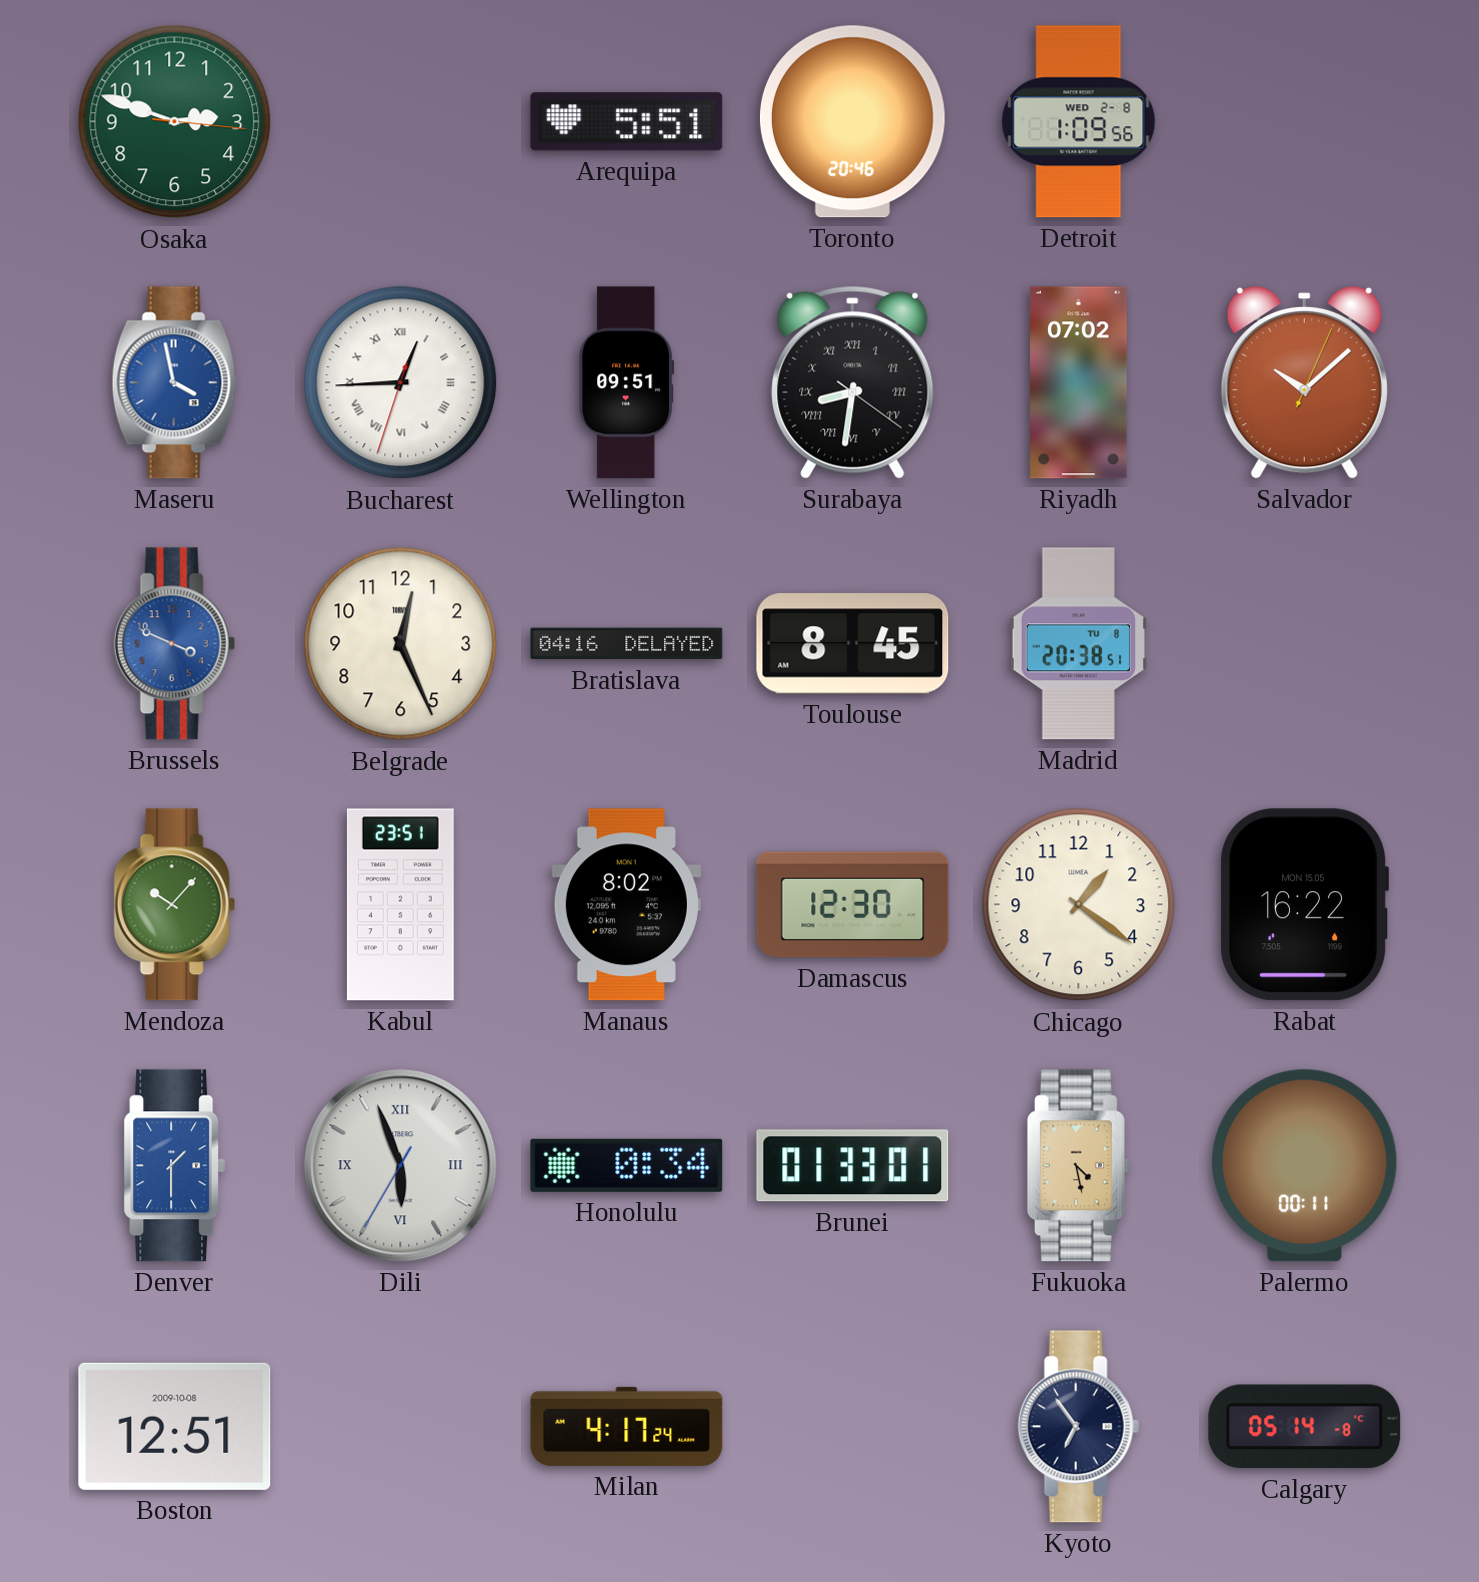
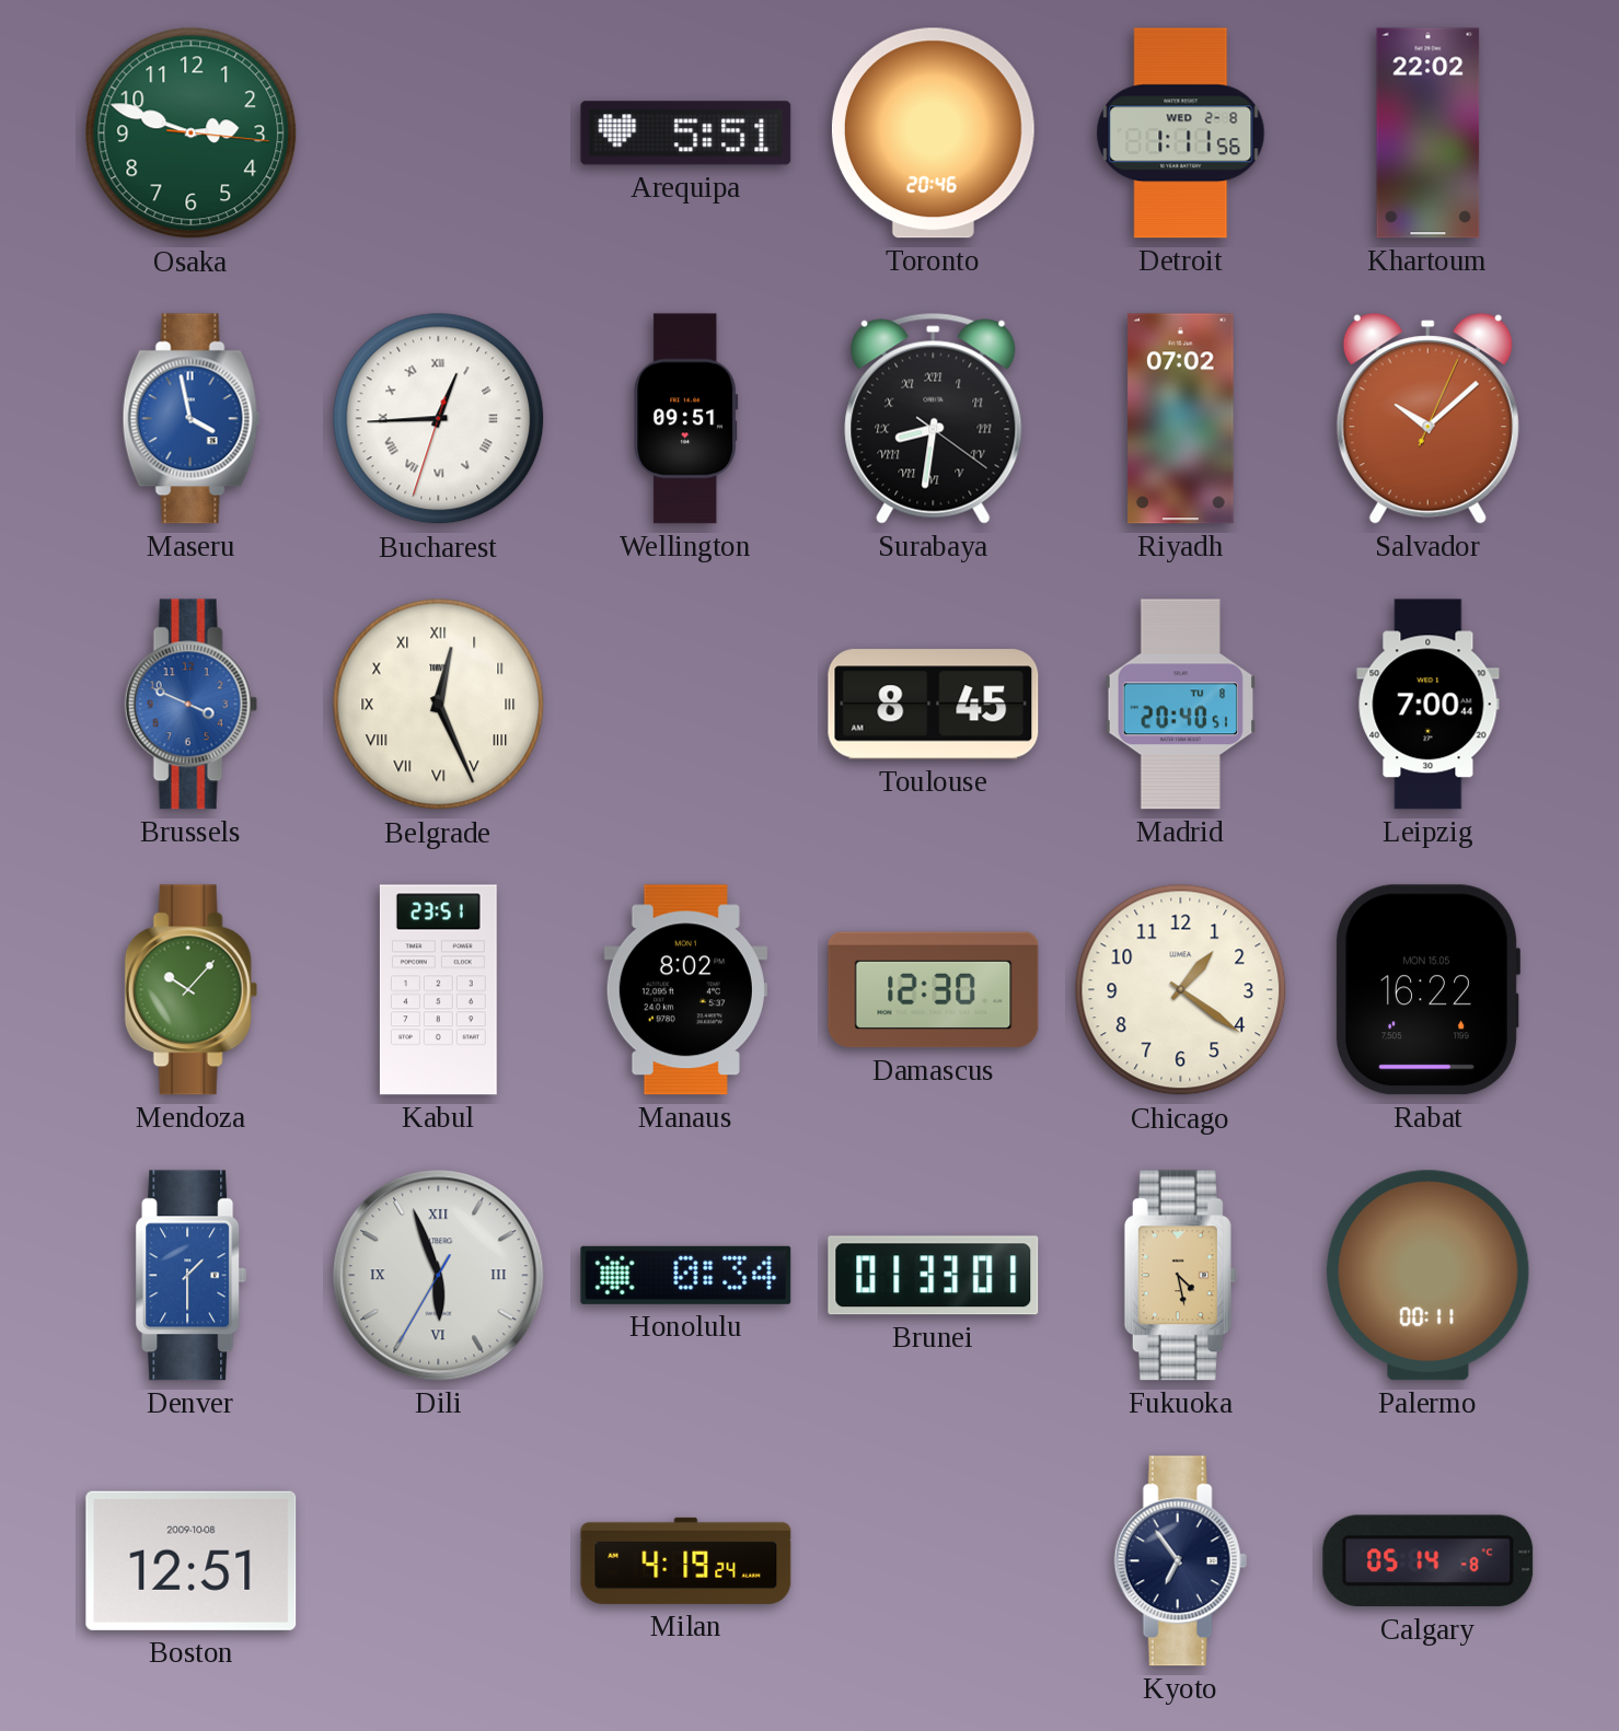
Detroit: 1:09 -> 1:11
Khartoum: none -> 22:02
Belgrade numerals: Arabic -> Roman
Bratislava: 04:16 -> none
Madrid: 20:38 -> 20:40
Leipzig: none -> 7:00
Milan: 4:17 -> 4:19
